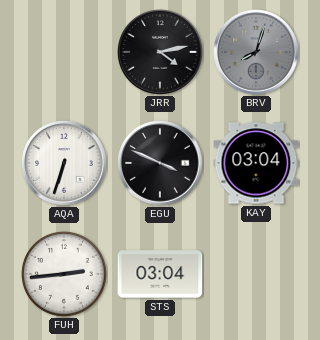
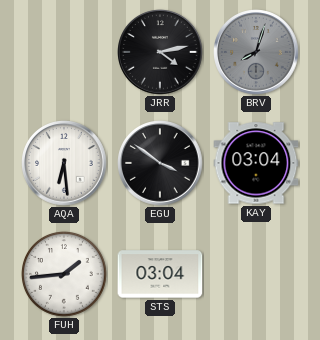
AQA: 6:33 -> 6:29
EGU: 3:49 -> 3:51
FUH: 2:44 -> 1:44
